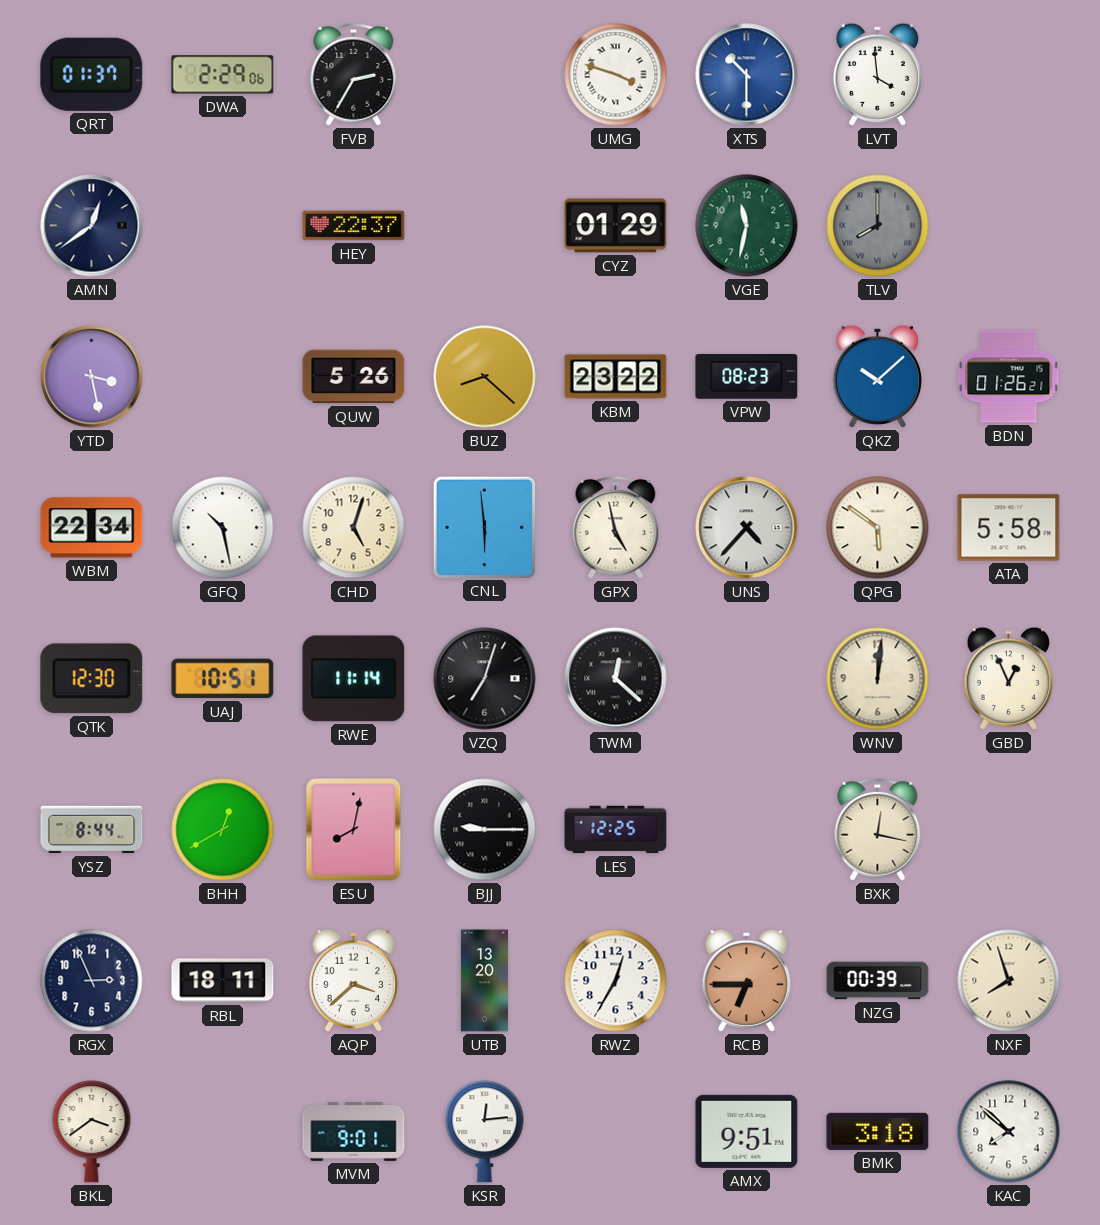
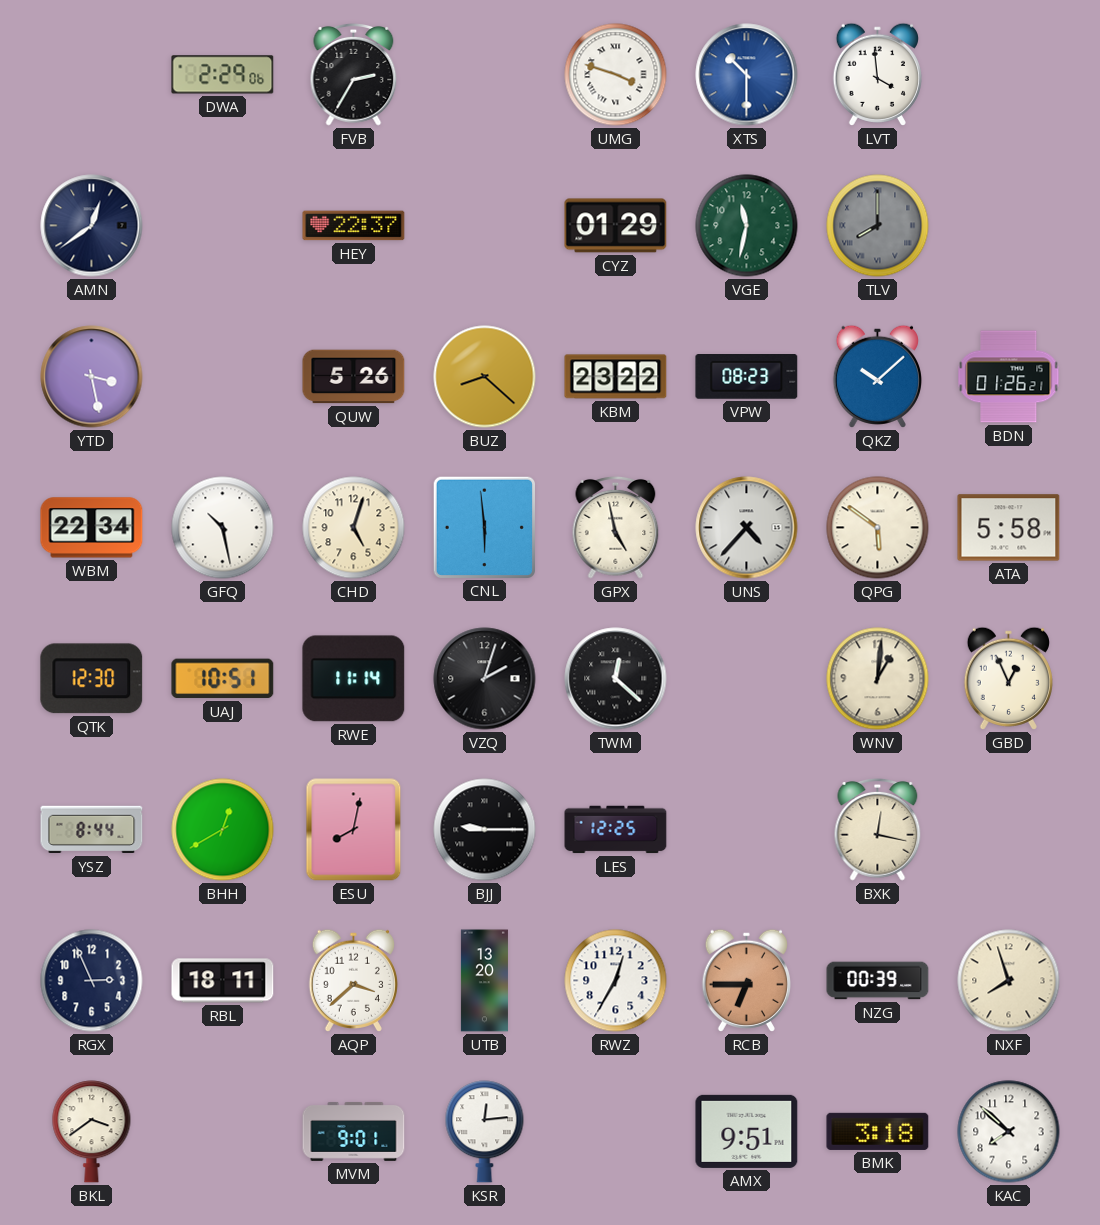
QRT: 01:37 -> none
VZQ: 7:03 -> 2:03
WNV: 12:01 -> 1:01
